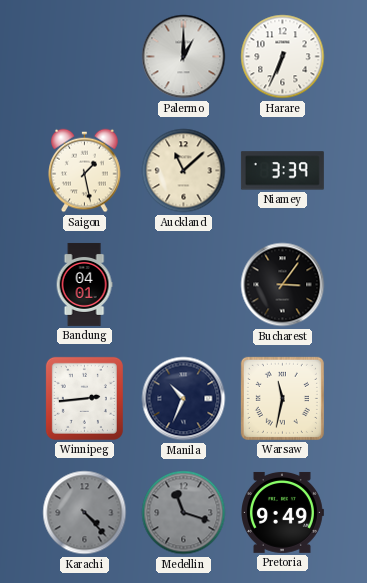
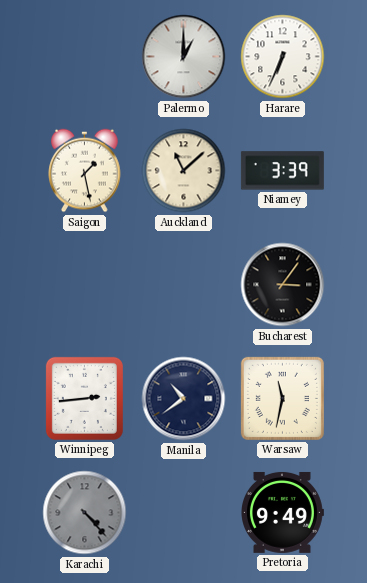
Bandung: 04:01 -> none
Manila: 10:34 -> 10:39
Medellin: 11:18 -> none
